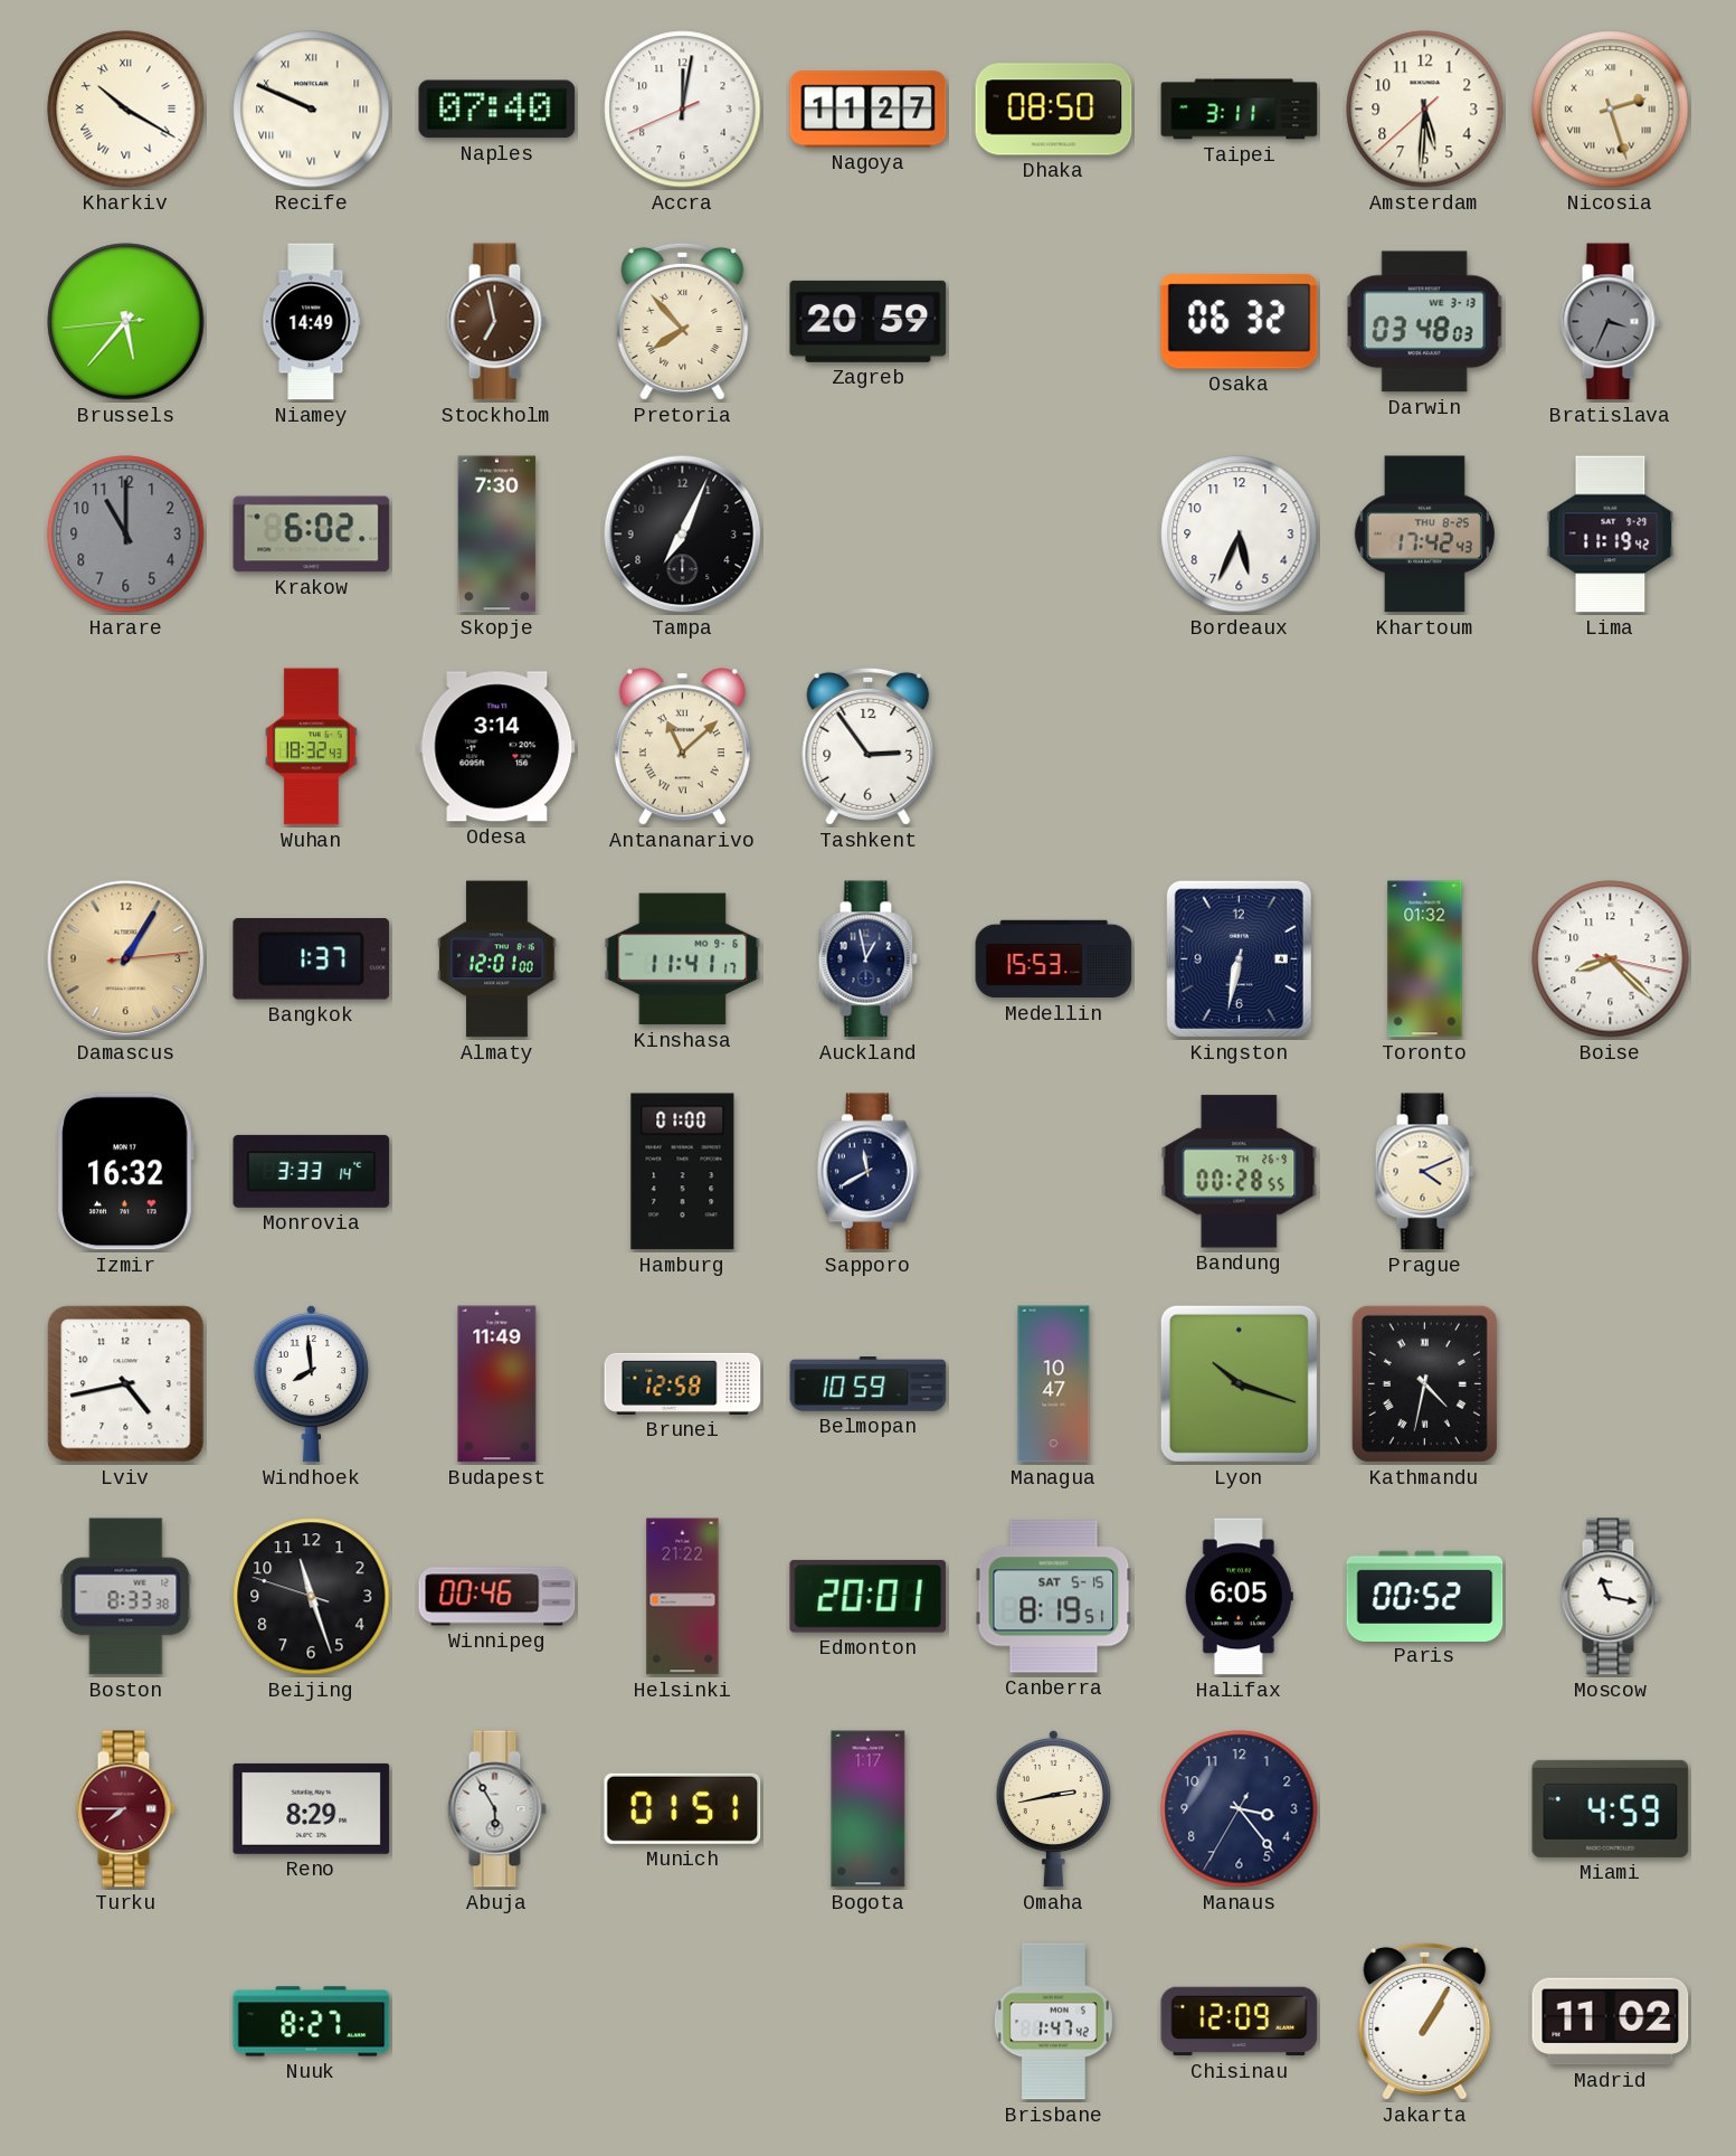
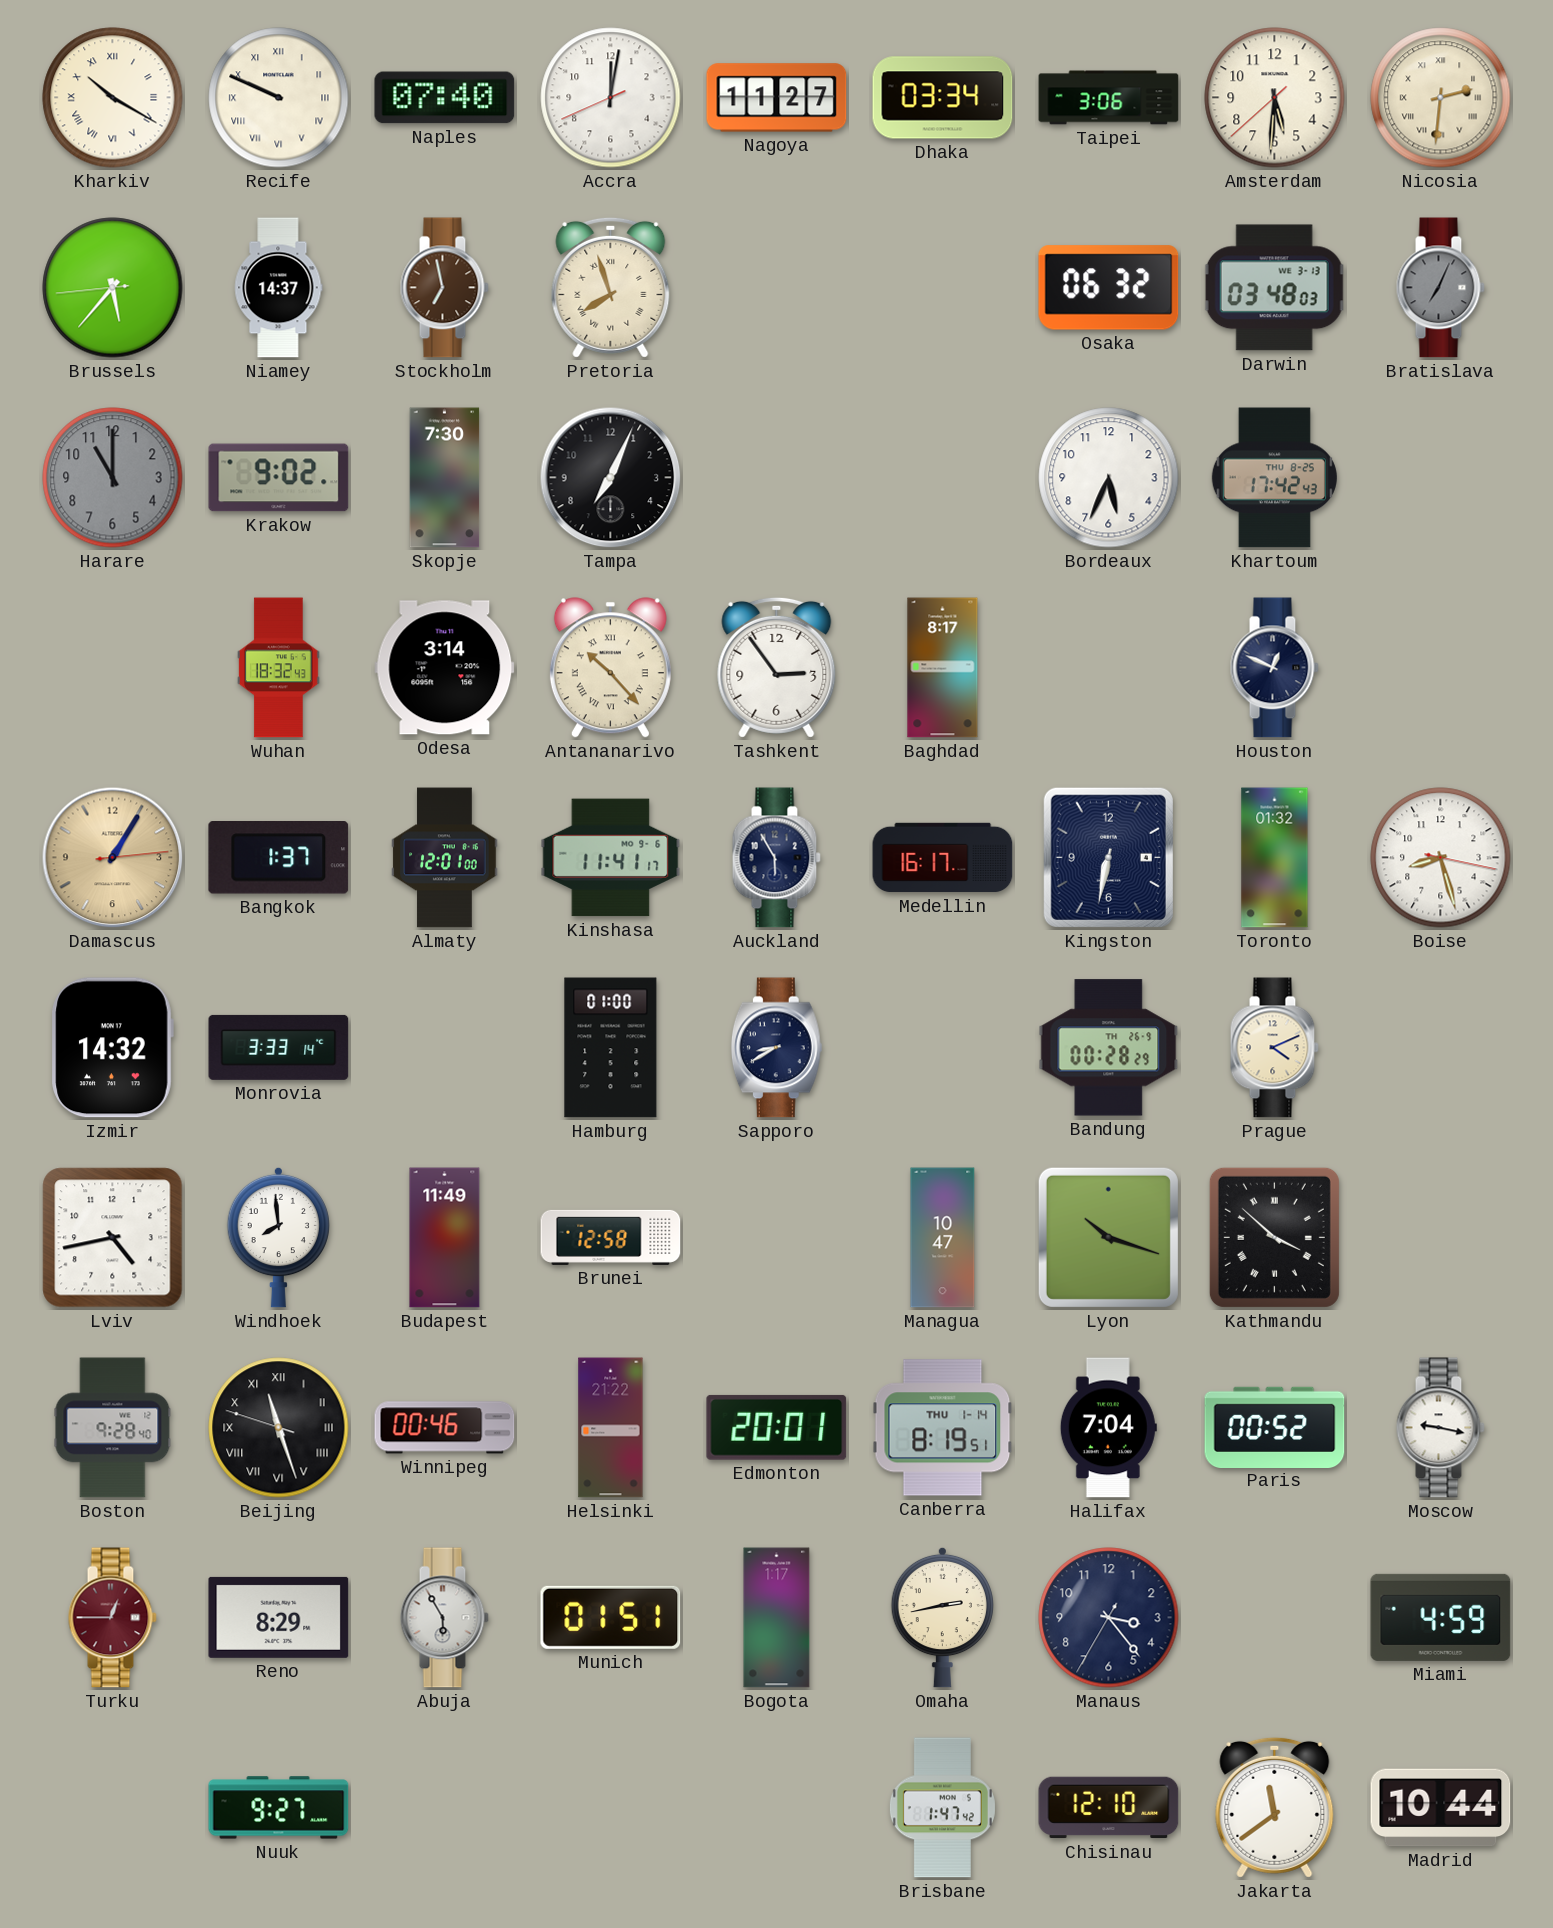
Dhaka: 08:50 -> 03:34
Taipei: 3:11 -> 3:06
Nicosia: 2:27 -> 2:31
Niamey: 14:49 -> 14:37
Pretoria: 7:53 -> 7:57
Zagreb: 20:59 -> none
Bratislava: 3:34 -> 7:04
Krakow: 6:02 -> 9:02
Lima: 11:19 -> none
Antananarivo: 11:08 -> 10:23
Baghdad: none -> 8:17
Houston: none -> 12:49
Auckland: 12:58 -> 5:55
Medellin: 15:53 -> 16:17
Boise: 8:22 -> 8:27
Izmir: 16:32 -> 14:32
Sapporo: 11:40 -> 8:40
Bandung: 00:28:55 -> 00:28:29
Belmopan: 10:59 -> none
Kathmandu: 4:32 -> 3:52
Boston: 8:33 -> 9:28
Beijing numerals: Arabic -> Roman
Canberra date: SAT 5-15 -> THU 1-14
Halifax: 6:05 -> 7:04
Moscow: 11:17 -> 9:17
Turku: 7:45 -> 12:45
Nuuk: 8:27 -> 9:27
Chisinau: 12:09 -> 12:10
Jakarta: 1:05 -> 11:39
Madrid: 11:02 -> 10:44
